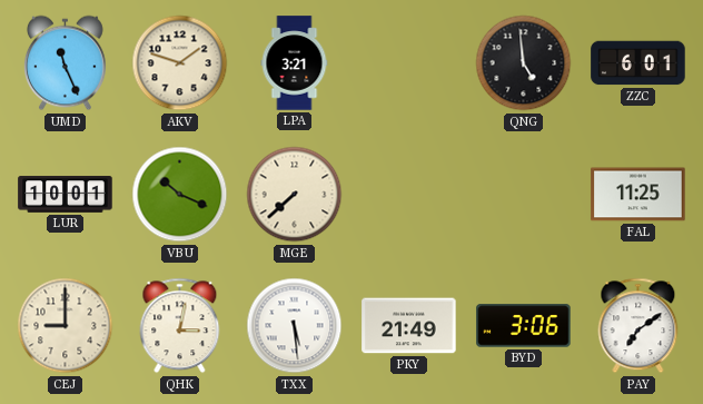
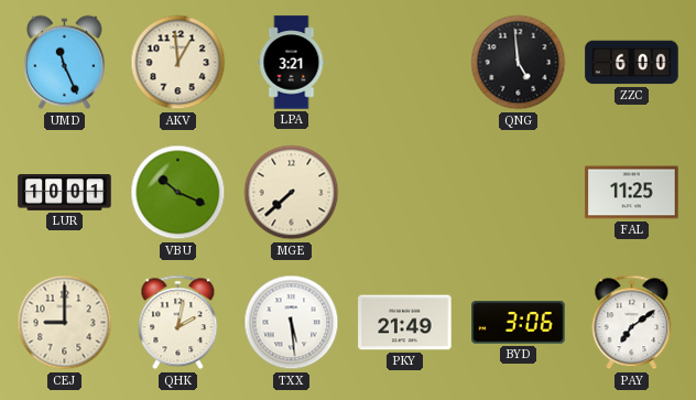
AKV: 1:48 -> 12:59
ZZC: 6:01 -> 6:00
QHK: 3:02 -> 2:02
